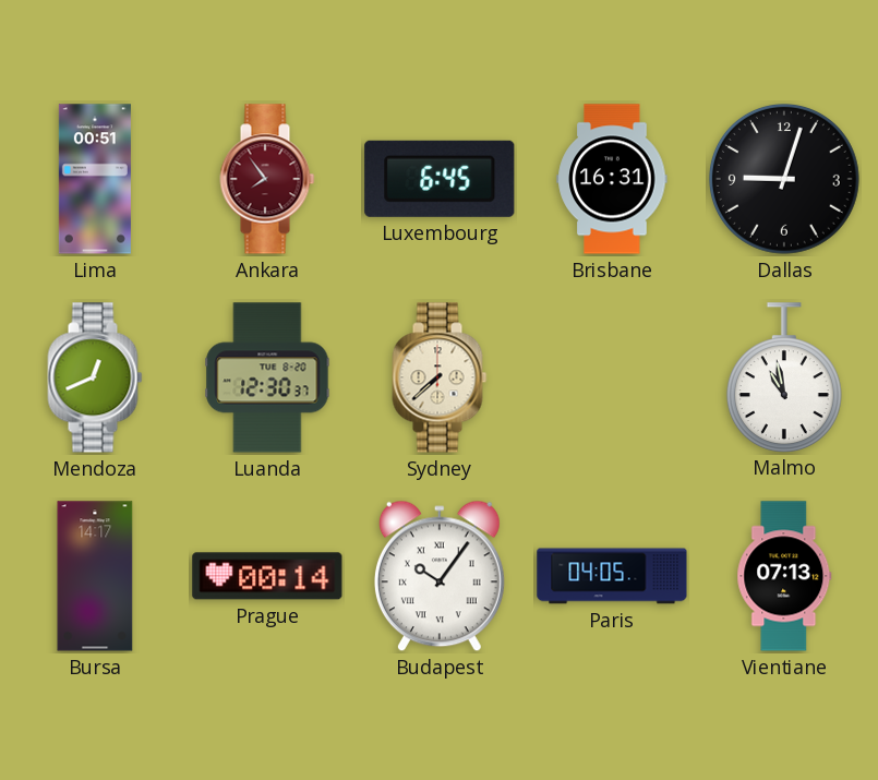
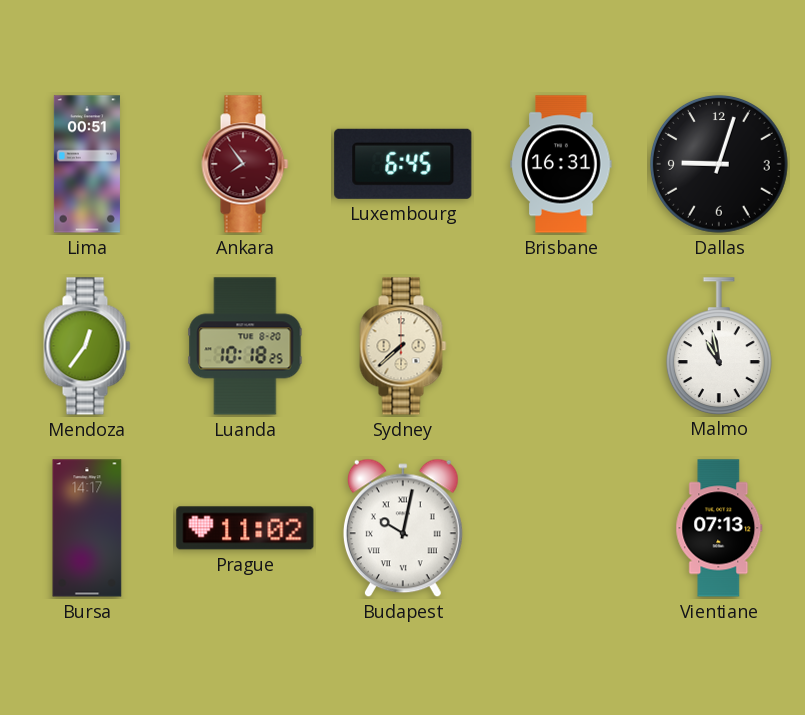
Mendoza: 12:41 -> 12:36
Luanda: 12:30 -> 10:18
Prague: 00:14 -> 11:02
Budapest: 10:06 -> 10:02
Paris: 04:05 -> none
